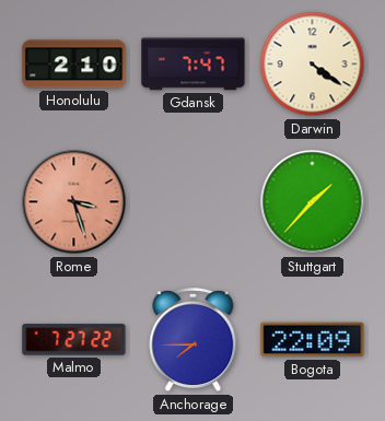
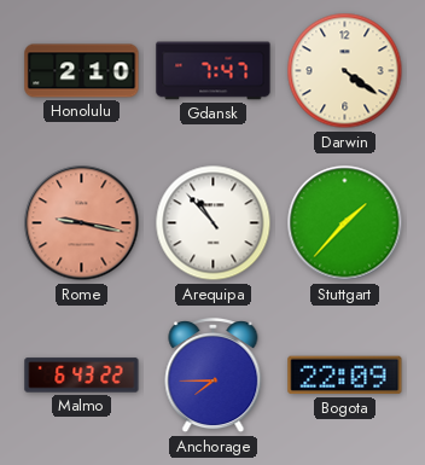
Rome: 3:27 -> 9:17
Arequipa: none -> 10:53
Malmo: 7:27 -> 6:43
